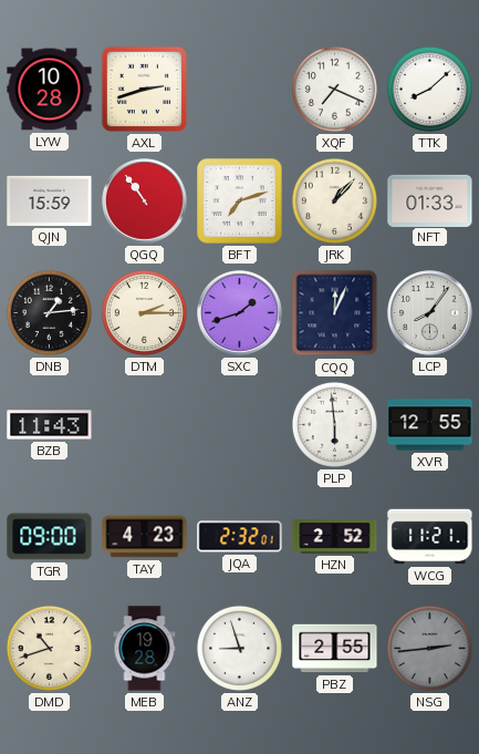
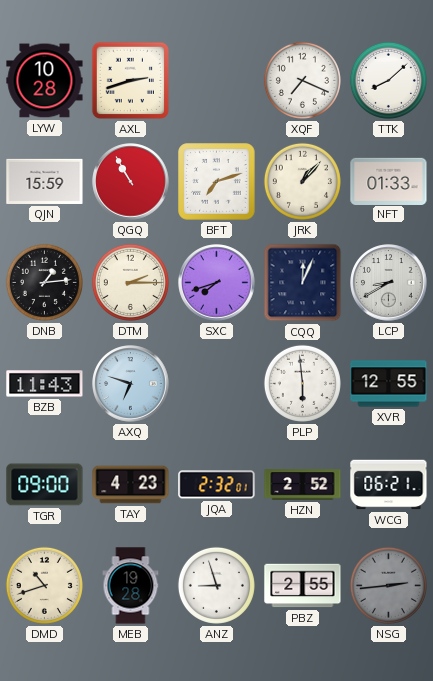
QGQ: 10:54 -> 10:55
SXC: 1:42 -> 7:42
LCP: 8:06 -> 8:40
AXQ: none -> 6:48
WCG: 11:21 -> 06:21
